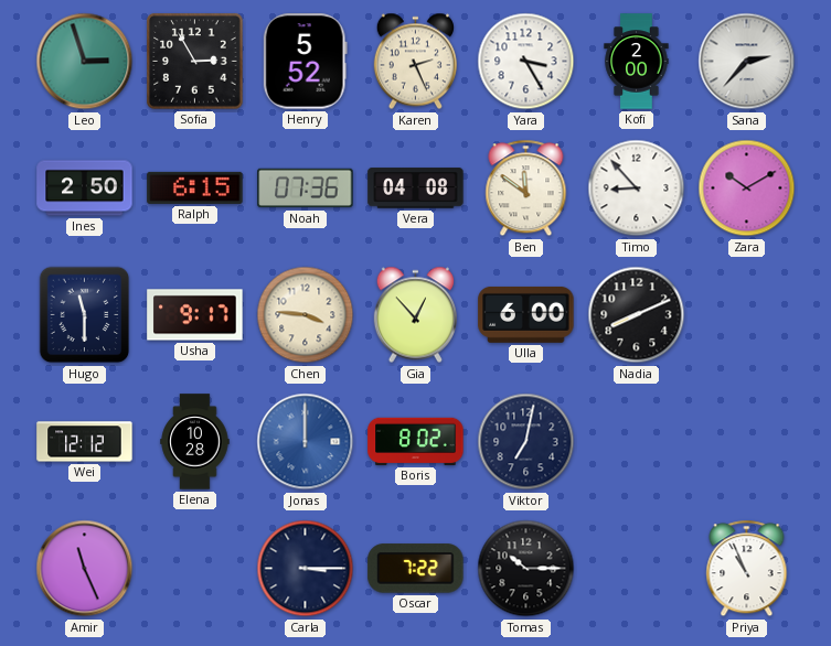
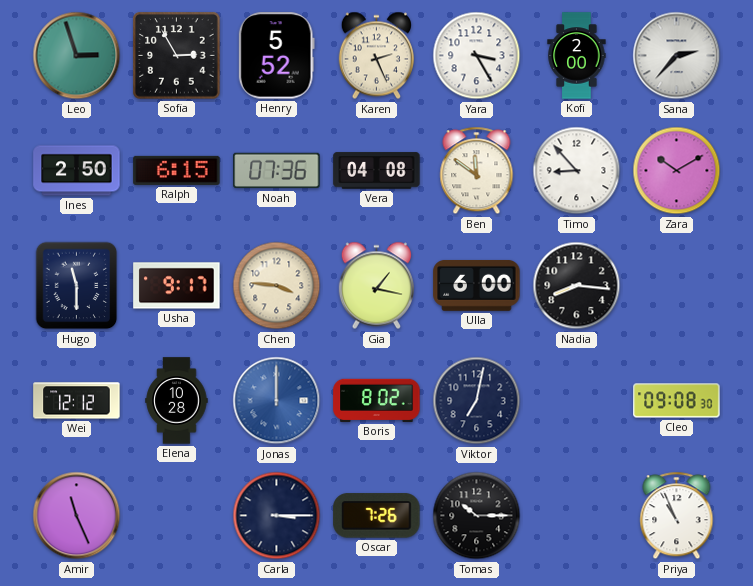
Gia: 12:53 -> 1:17
Nadia: 8:11 -> 8:16
Cleo: none -> 09:08
Oscar: 7:22 -> 7:26
